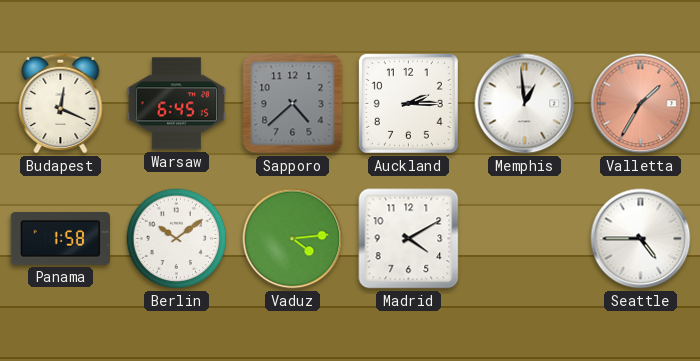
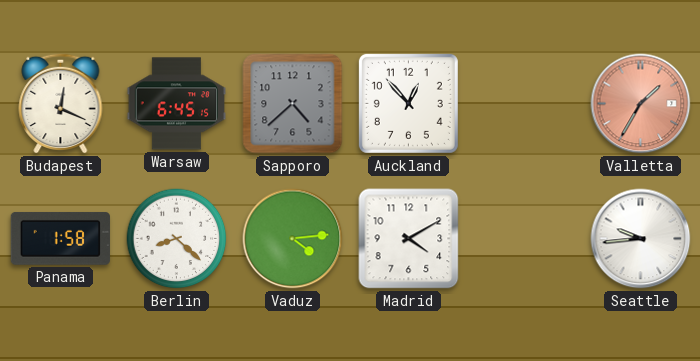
Auckland: 2:15 -> 12:53
Memphis: 12:59 -> none
Berlin: 10:09 -> 8:22
Seattle: 4:45 -> 9:44
